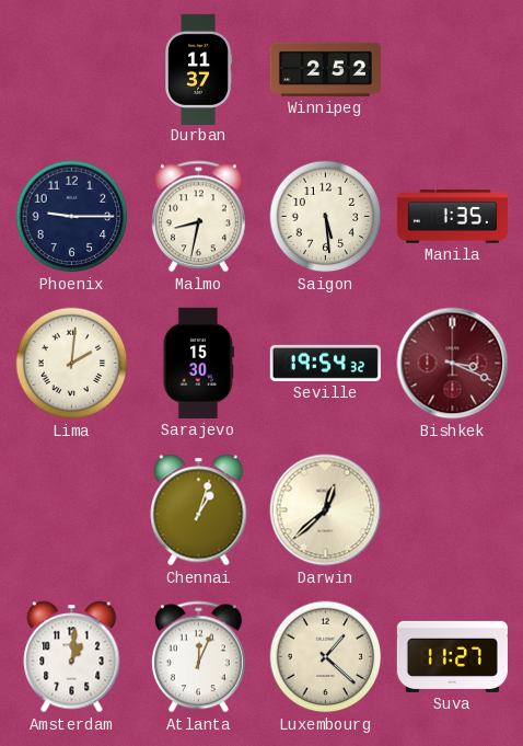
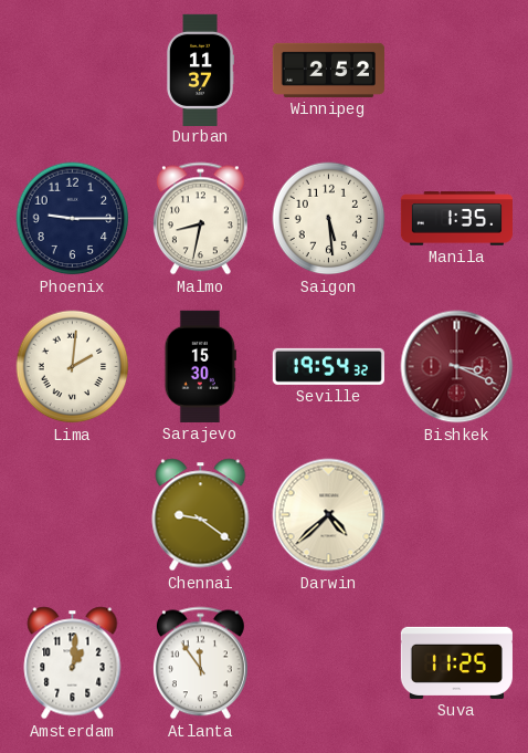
Chennai: 1:03 -> 9:21
Darwin: 12:38 -> 4:38
Atlanta: 12:04 -> 11:54
Luxembourg: 1:22 -> none
Suva: 11:27 -> 11:25
